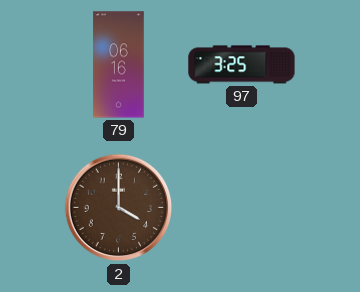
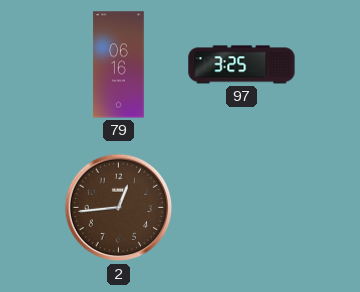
2: 4:00 -> 12:44
